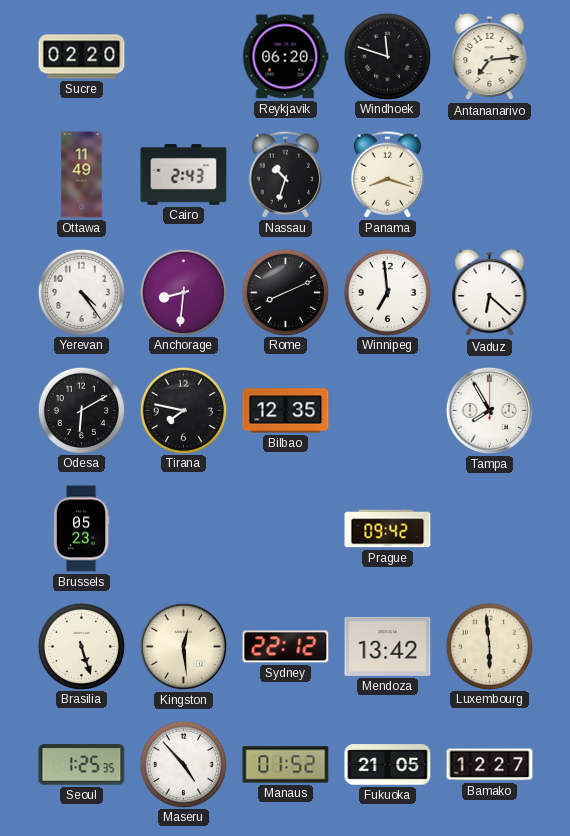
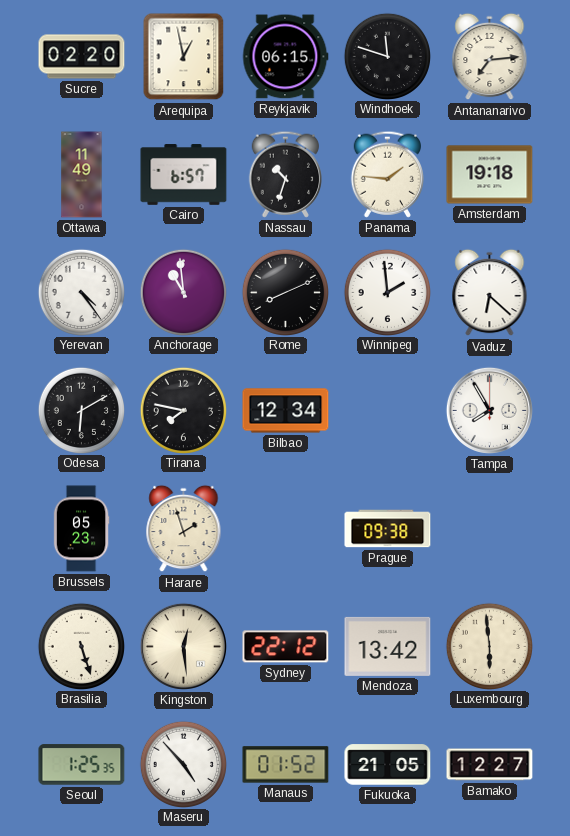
Arequipa: none -> 12:58
Reykjavik: 06:20 -> 06:15
Cairo: 2:43 -> 6:57
Panama: 8:18 -> 1:46
Amsterdam: none -> 19:18
Anchorage: 8:31 -> 10:59
Winnipeg: 6:59 -> 1:59
Bilbao: 12:35 -> 12:34
Harare: none -> 1:57
Prague: 09:42 -> 09:38
